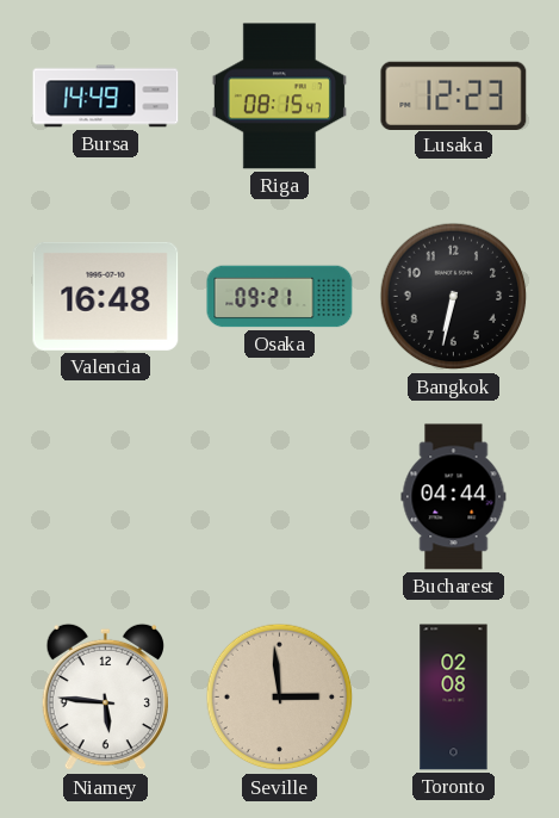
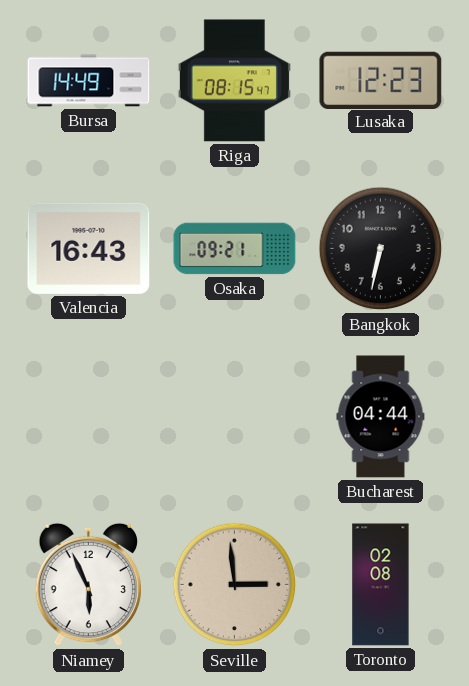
Valencia: 16:48 -> 16:43
Niamey: 5:46 -> 5:56
